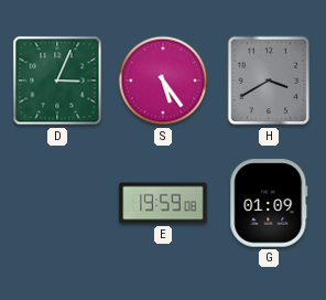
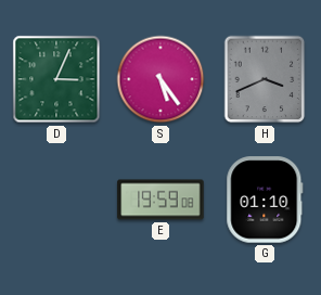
H: 3:40 -> 3:41
G: 01:09 -> 01:10
